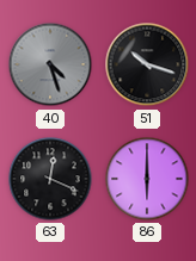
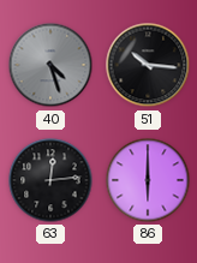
51: 10:18 -> 10:16
63: 12:19 -> 12:14
